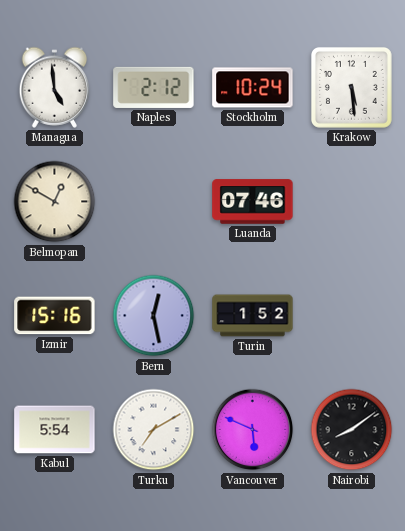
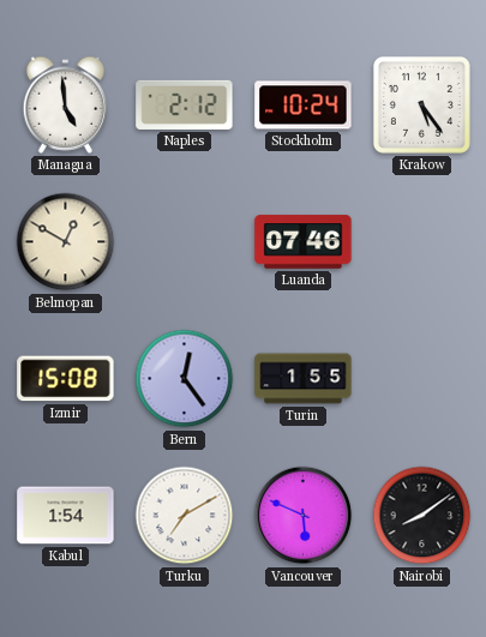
Krakow: 5:29 -> 5:24
Izmir: 15:16 -> 15:08
Bern: 12:28 -> 12:24
Turin: 1:52 -> 1:55
Kabul: 5:54 -> 1:54
